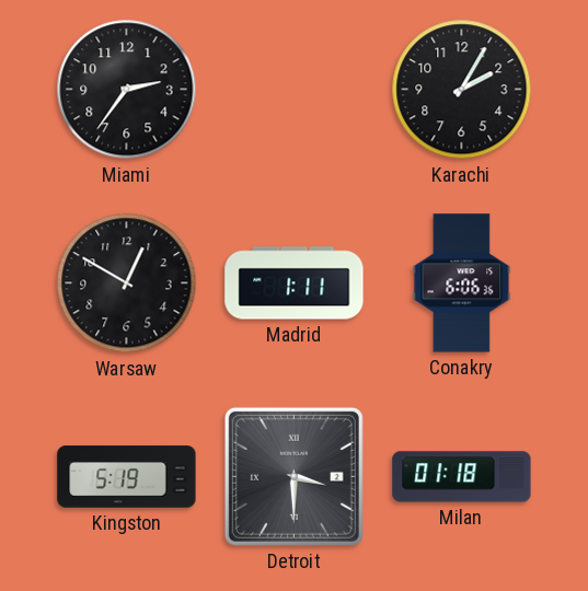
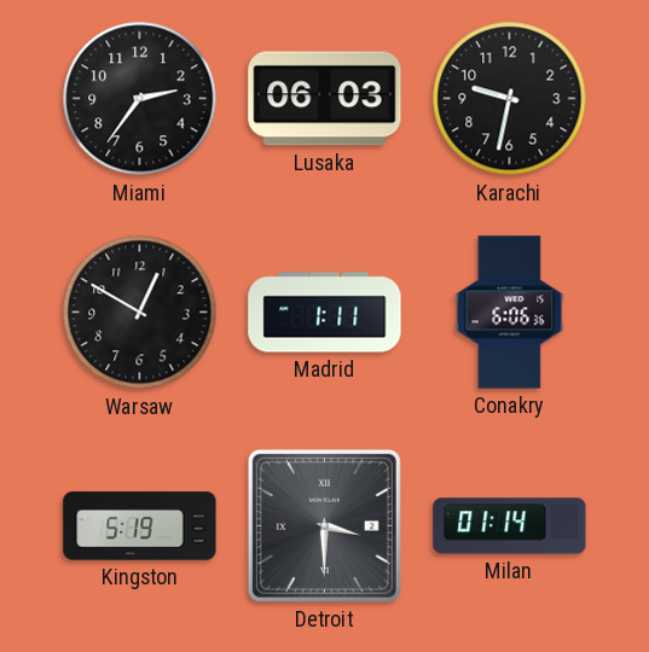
Lusaka: none -> 06:03
Karachi: 2:05 -> 9:32
Milan: 01:18 -> 01:14
